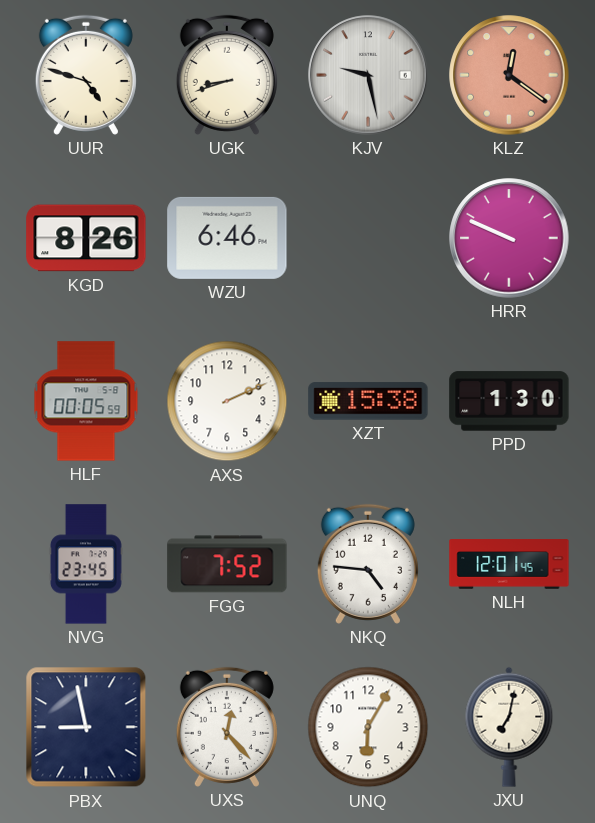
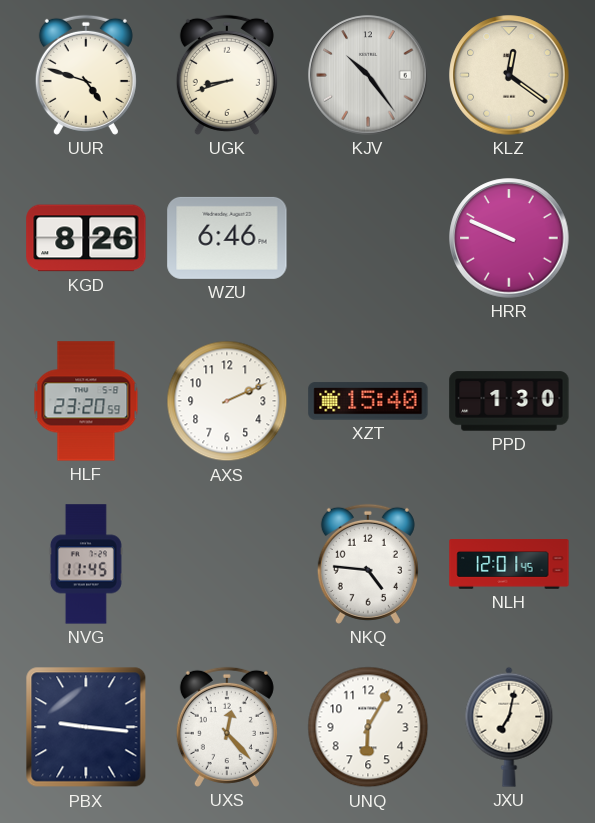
KJV: 9:28 -> 10:24
KLZ dial: salmon -> cream
HLF: 00:05 -> 23:20
XZT: 15:38 -> 15:40
NVG: 23:45 -> 11:45
FGG: 7:52 -> none
PBX: 8:58 -> 9:16
